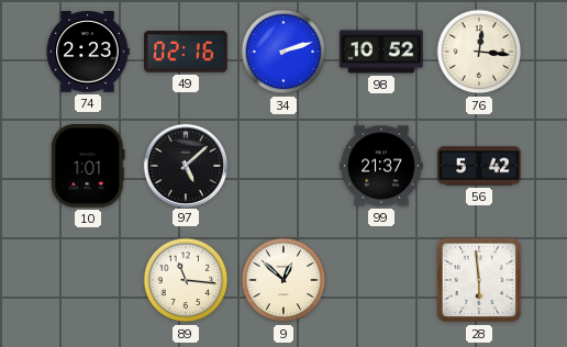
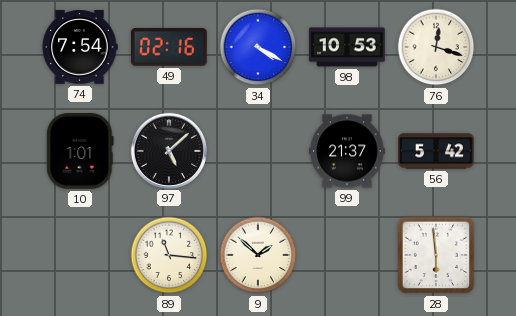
74: 2:23 -> 7:54
34: 2:12 -> 4:20
98: 10:52 -> 10:53
76: 12:16 -> 12:18
9: 12:52 -> 1:52
